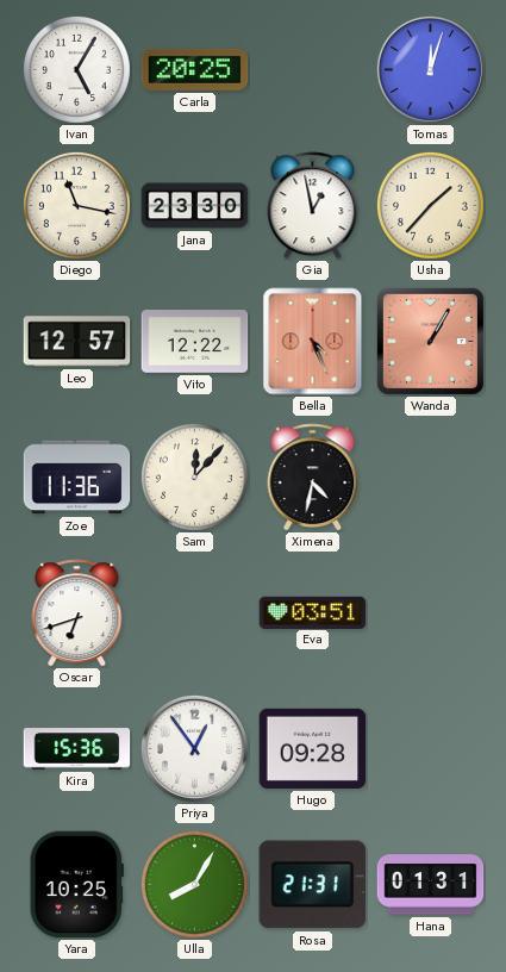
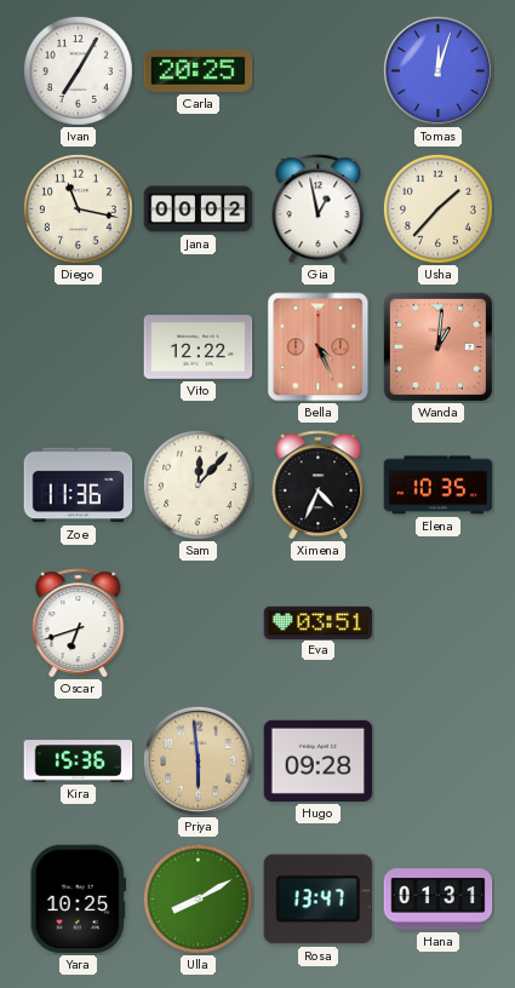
Ivan: 5:05 -> 7:05
Jana: 23:30 -> 00:02
Leo: 12:57 -> none
Wanda: 1:05 -> 1:01
Ximena: 4:32 -> 4:34
Elena: none -> 10:35
Priya: 12:54 -> 5:59
Priya dial: white -> champagne
Ulla: 8:05 -> 8:10
Rosa: 21:31 -> 13:47
